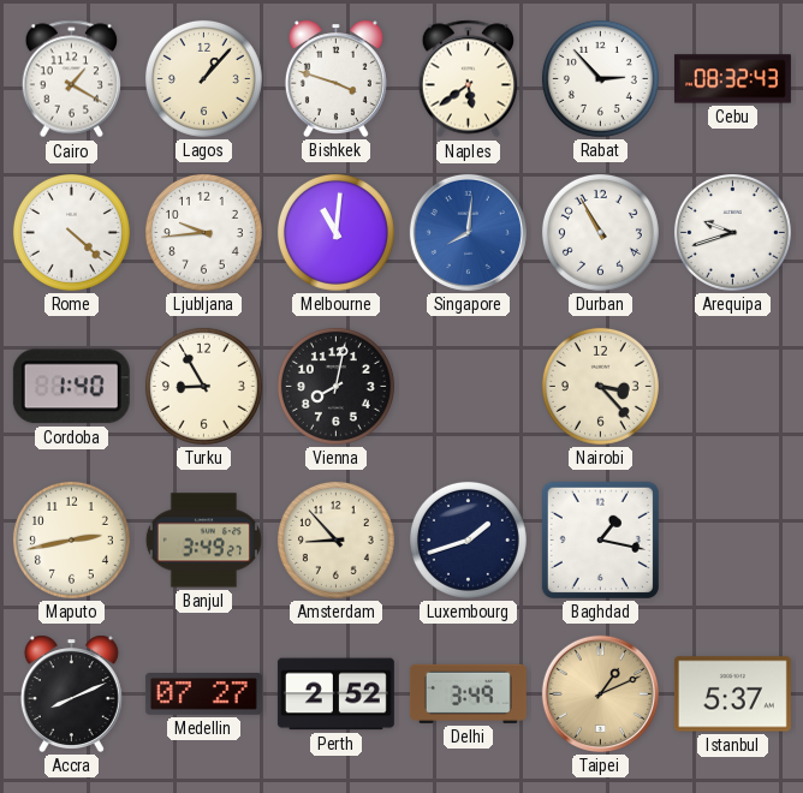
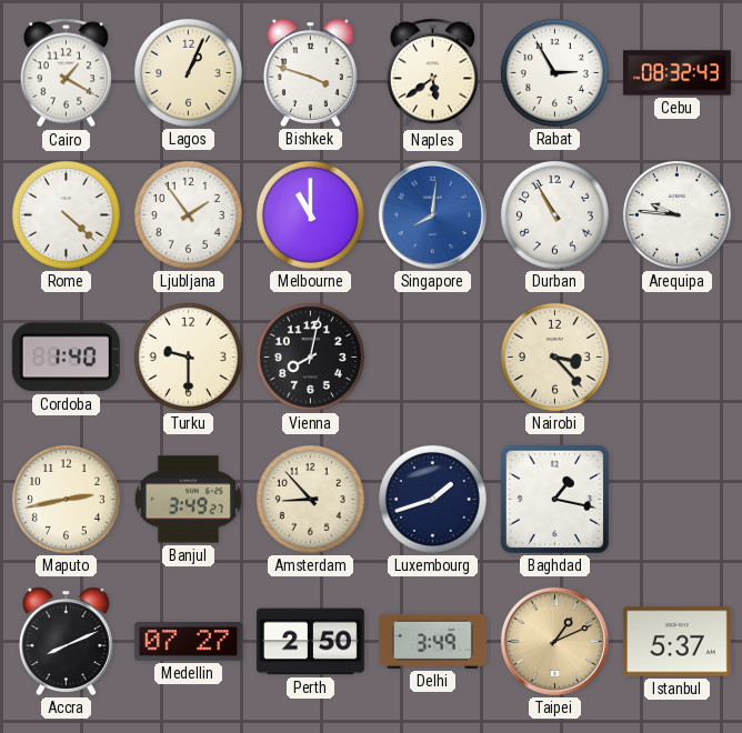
Lagos: 1:07 -> 1:04
Rabat: 2:53 -> 2:55
Ljubljana: 9:44 -> 1:54
Melbourne: 11:01 -> 11:00
Arequipa: 9:42 -> 9:46
Turku: 8:55 -> 9:30
Perth: 2:52 -> 2:50
